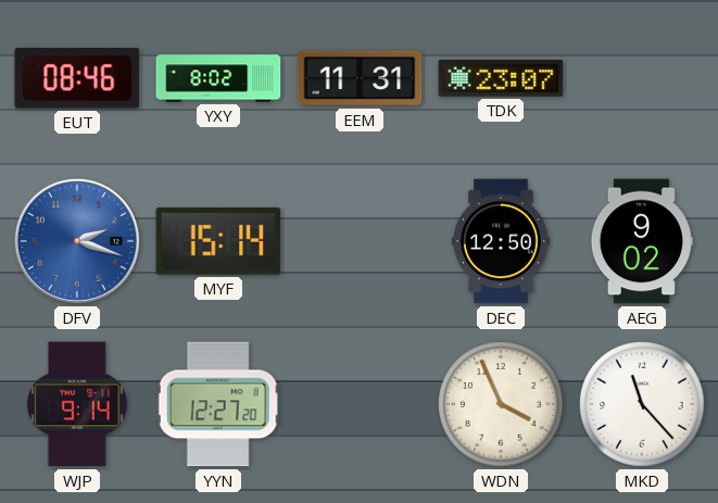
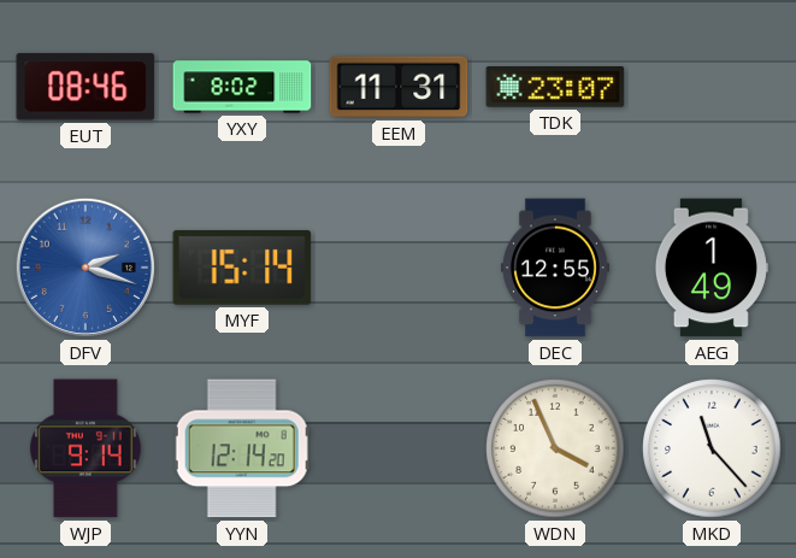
DEC: 12:50 -> 12:55
AEG: 9:02 -> 1:49
YYN: 12:27 -> 12:14
